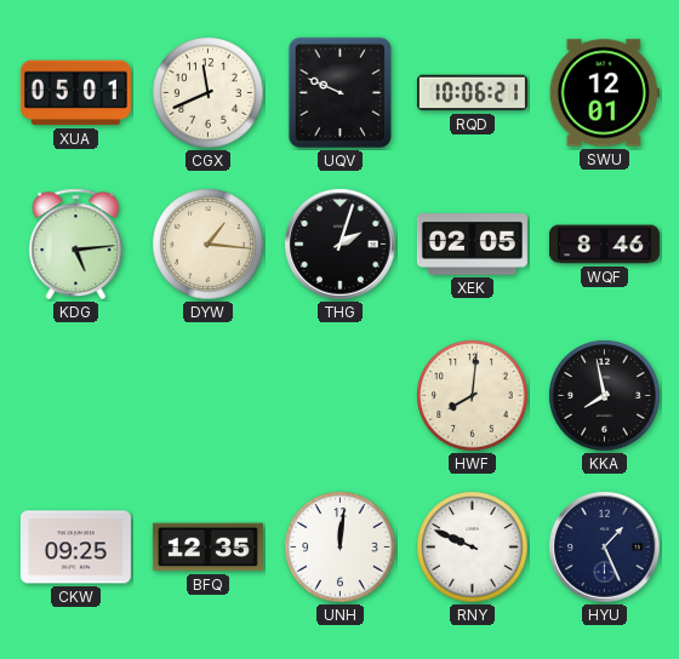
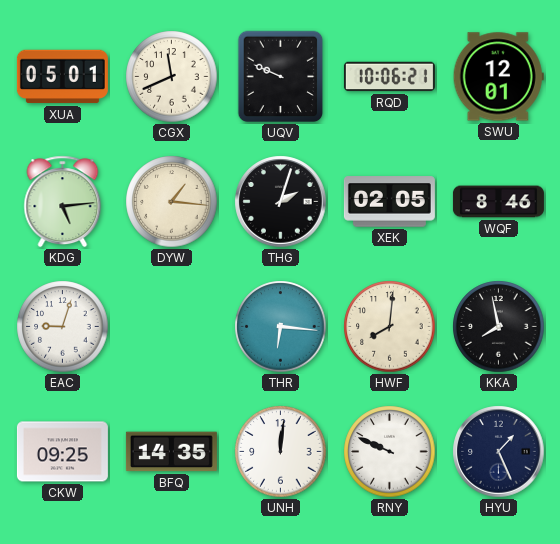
EAC: none -> 9:03
THR: none -> 6:16
BFQ: 12:35 -> 14:35
